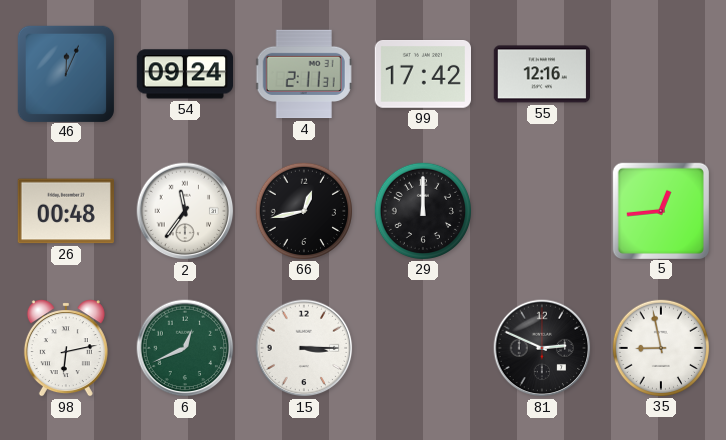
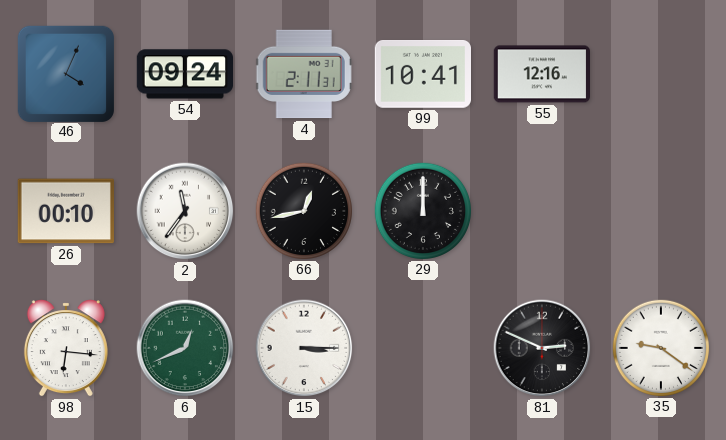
46: 12:04 -> 4:04
99: 17:42 -> 10:41
26: 00:48 -> 00:10
5: 12:44 -> none
98: 6:13 -> 6:16
35: 8:58 -> 9:21
